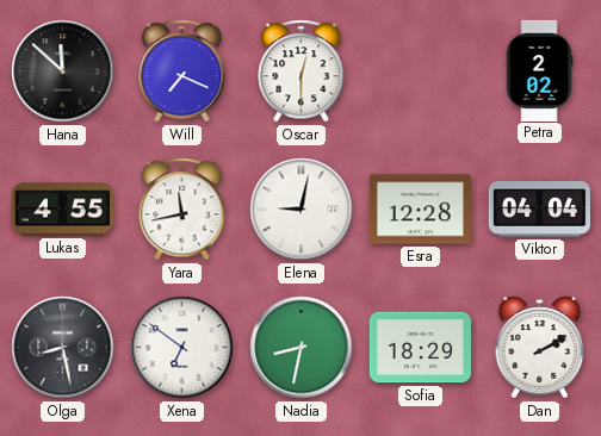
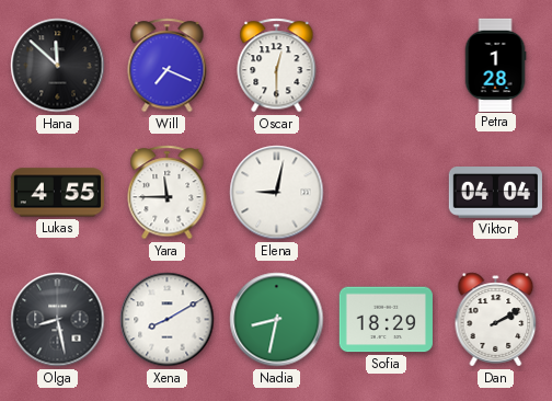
Petra: 2:02 -> 1:28
Yara: 11:43 -> 11:45
Esra: 12:28 -> none
Xena: 6:51 -> 8:10
